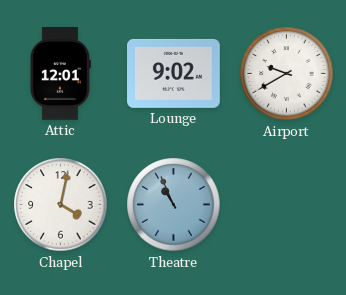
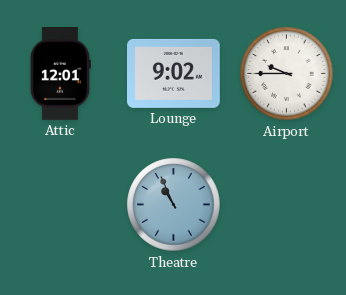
Airport: 9:40 -> 9:45
Chapel: 4:02 -> none
